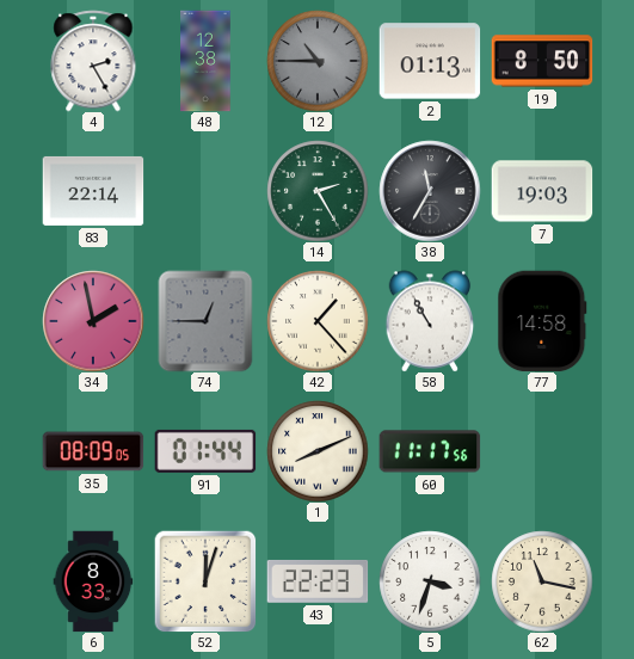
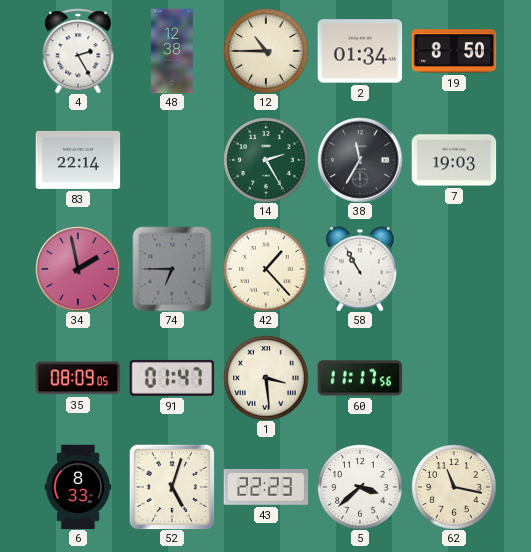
12 dial: grey -> cream
2: 01:13 -> 01:34
74: 12:45 -> 6:45
77: 14:58 -> none
91: 01:44 -> 01:47
1: 8:11 -> 3:29
52: 12:03 -> 5:03
5: 3:33 -> 3:38
